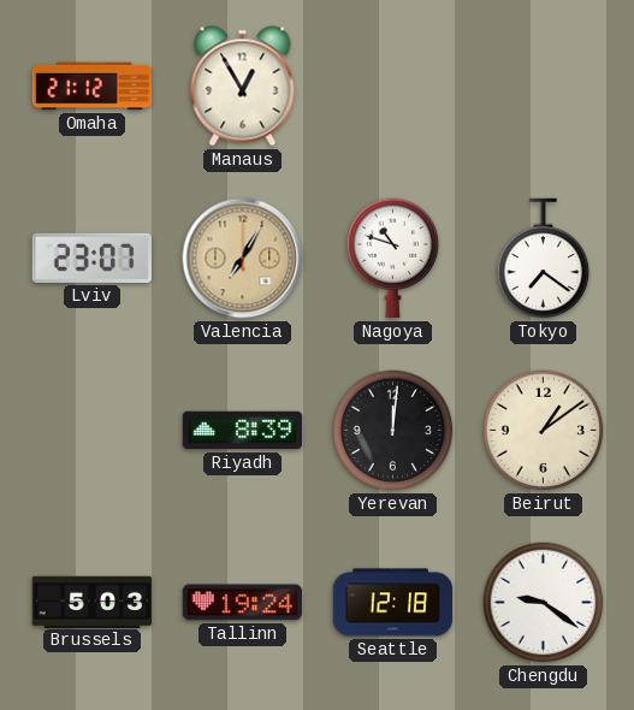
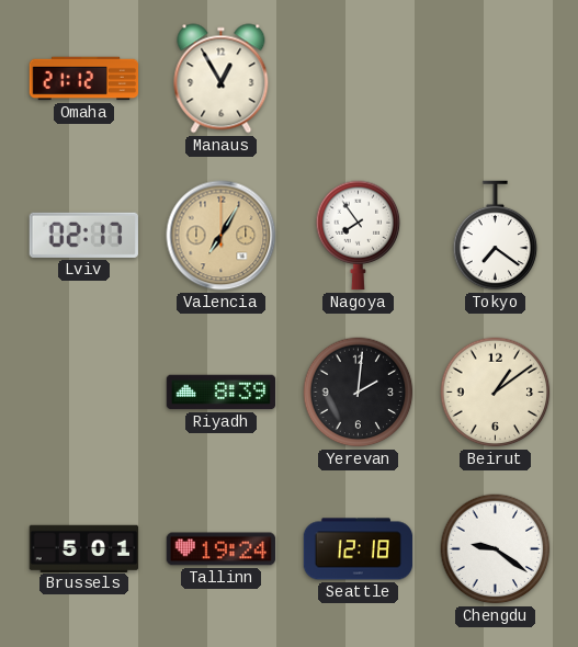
Lviv: 23:07 -> 02:17
Nagoya: 10:48 -> 7:54
Yerevan: 12:01 -> 2:01
Brussels: 5:03 -> 5:01
